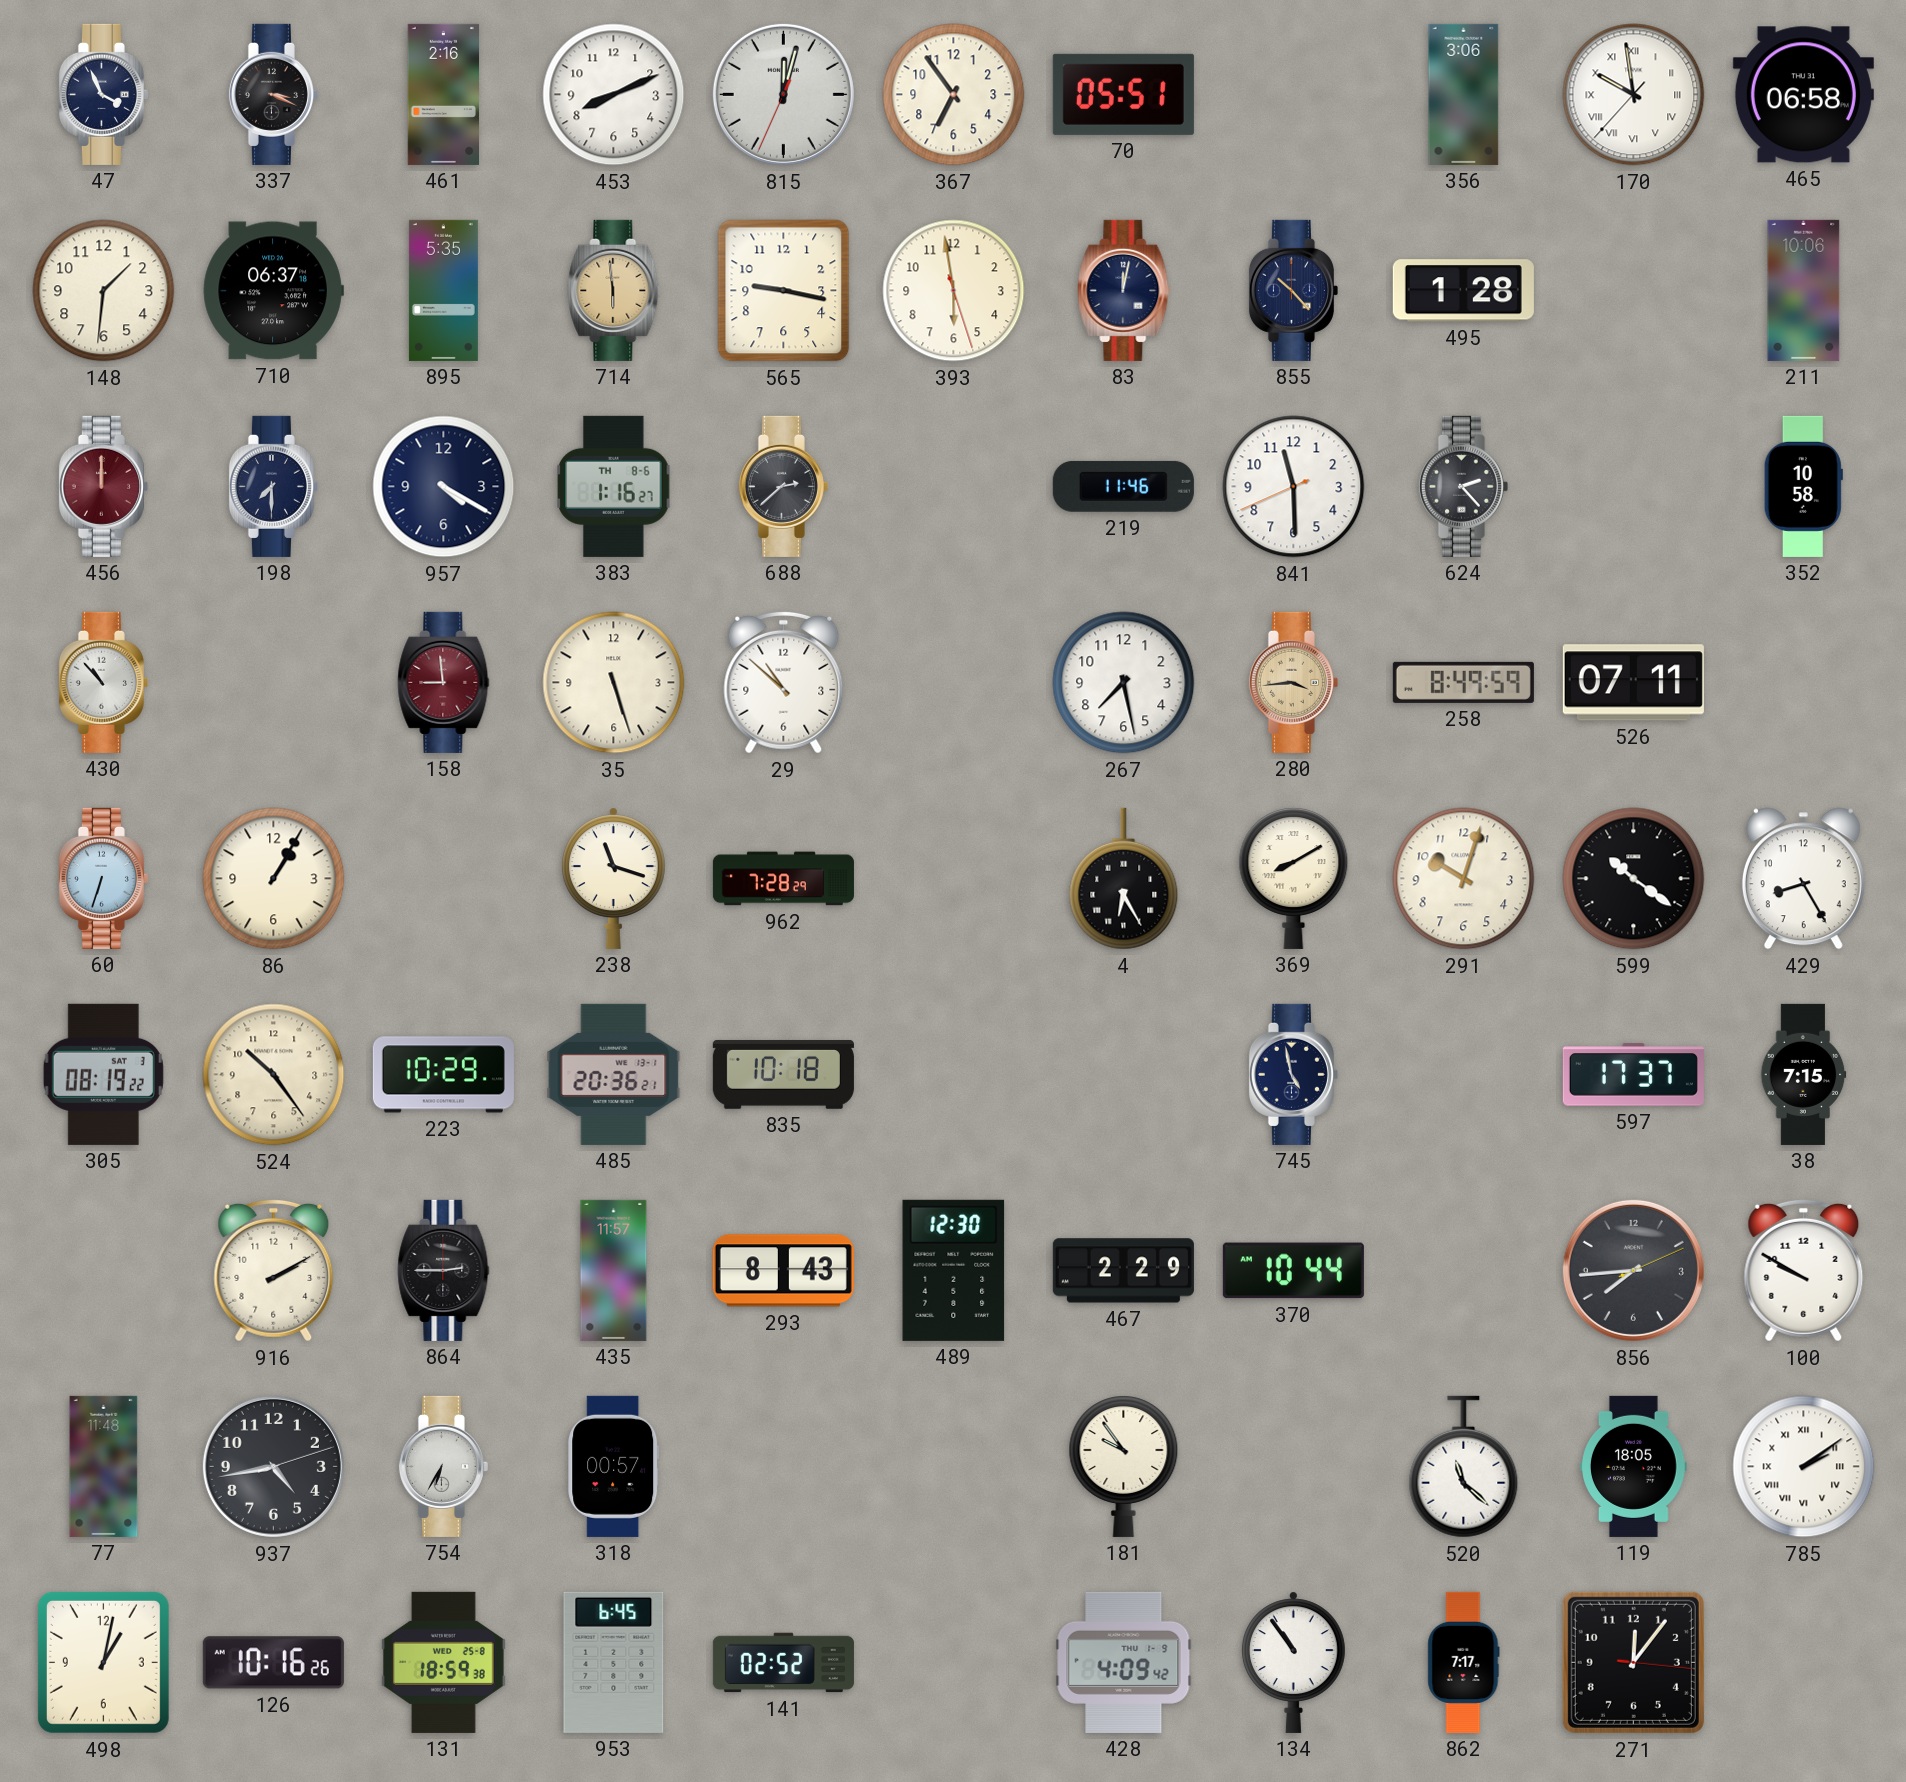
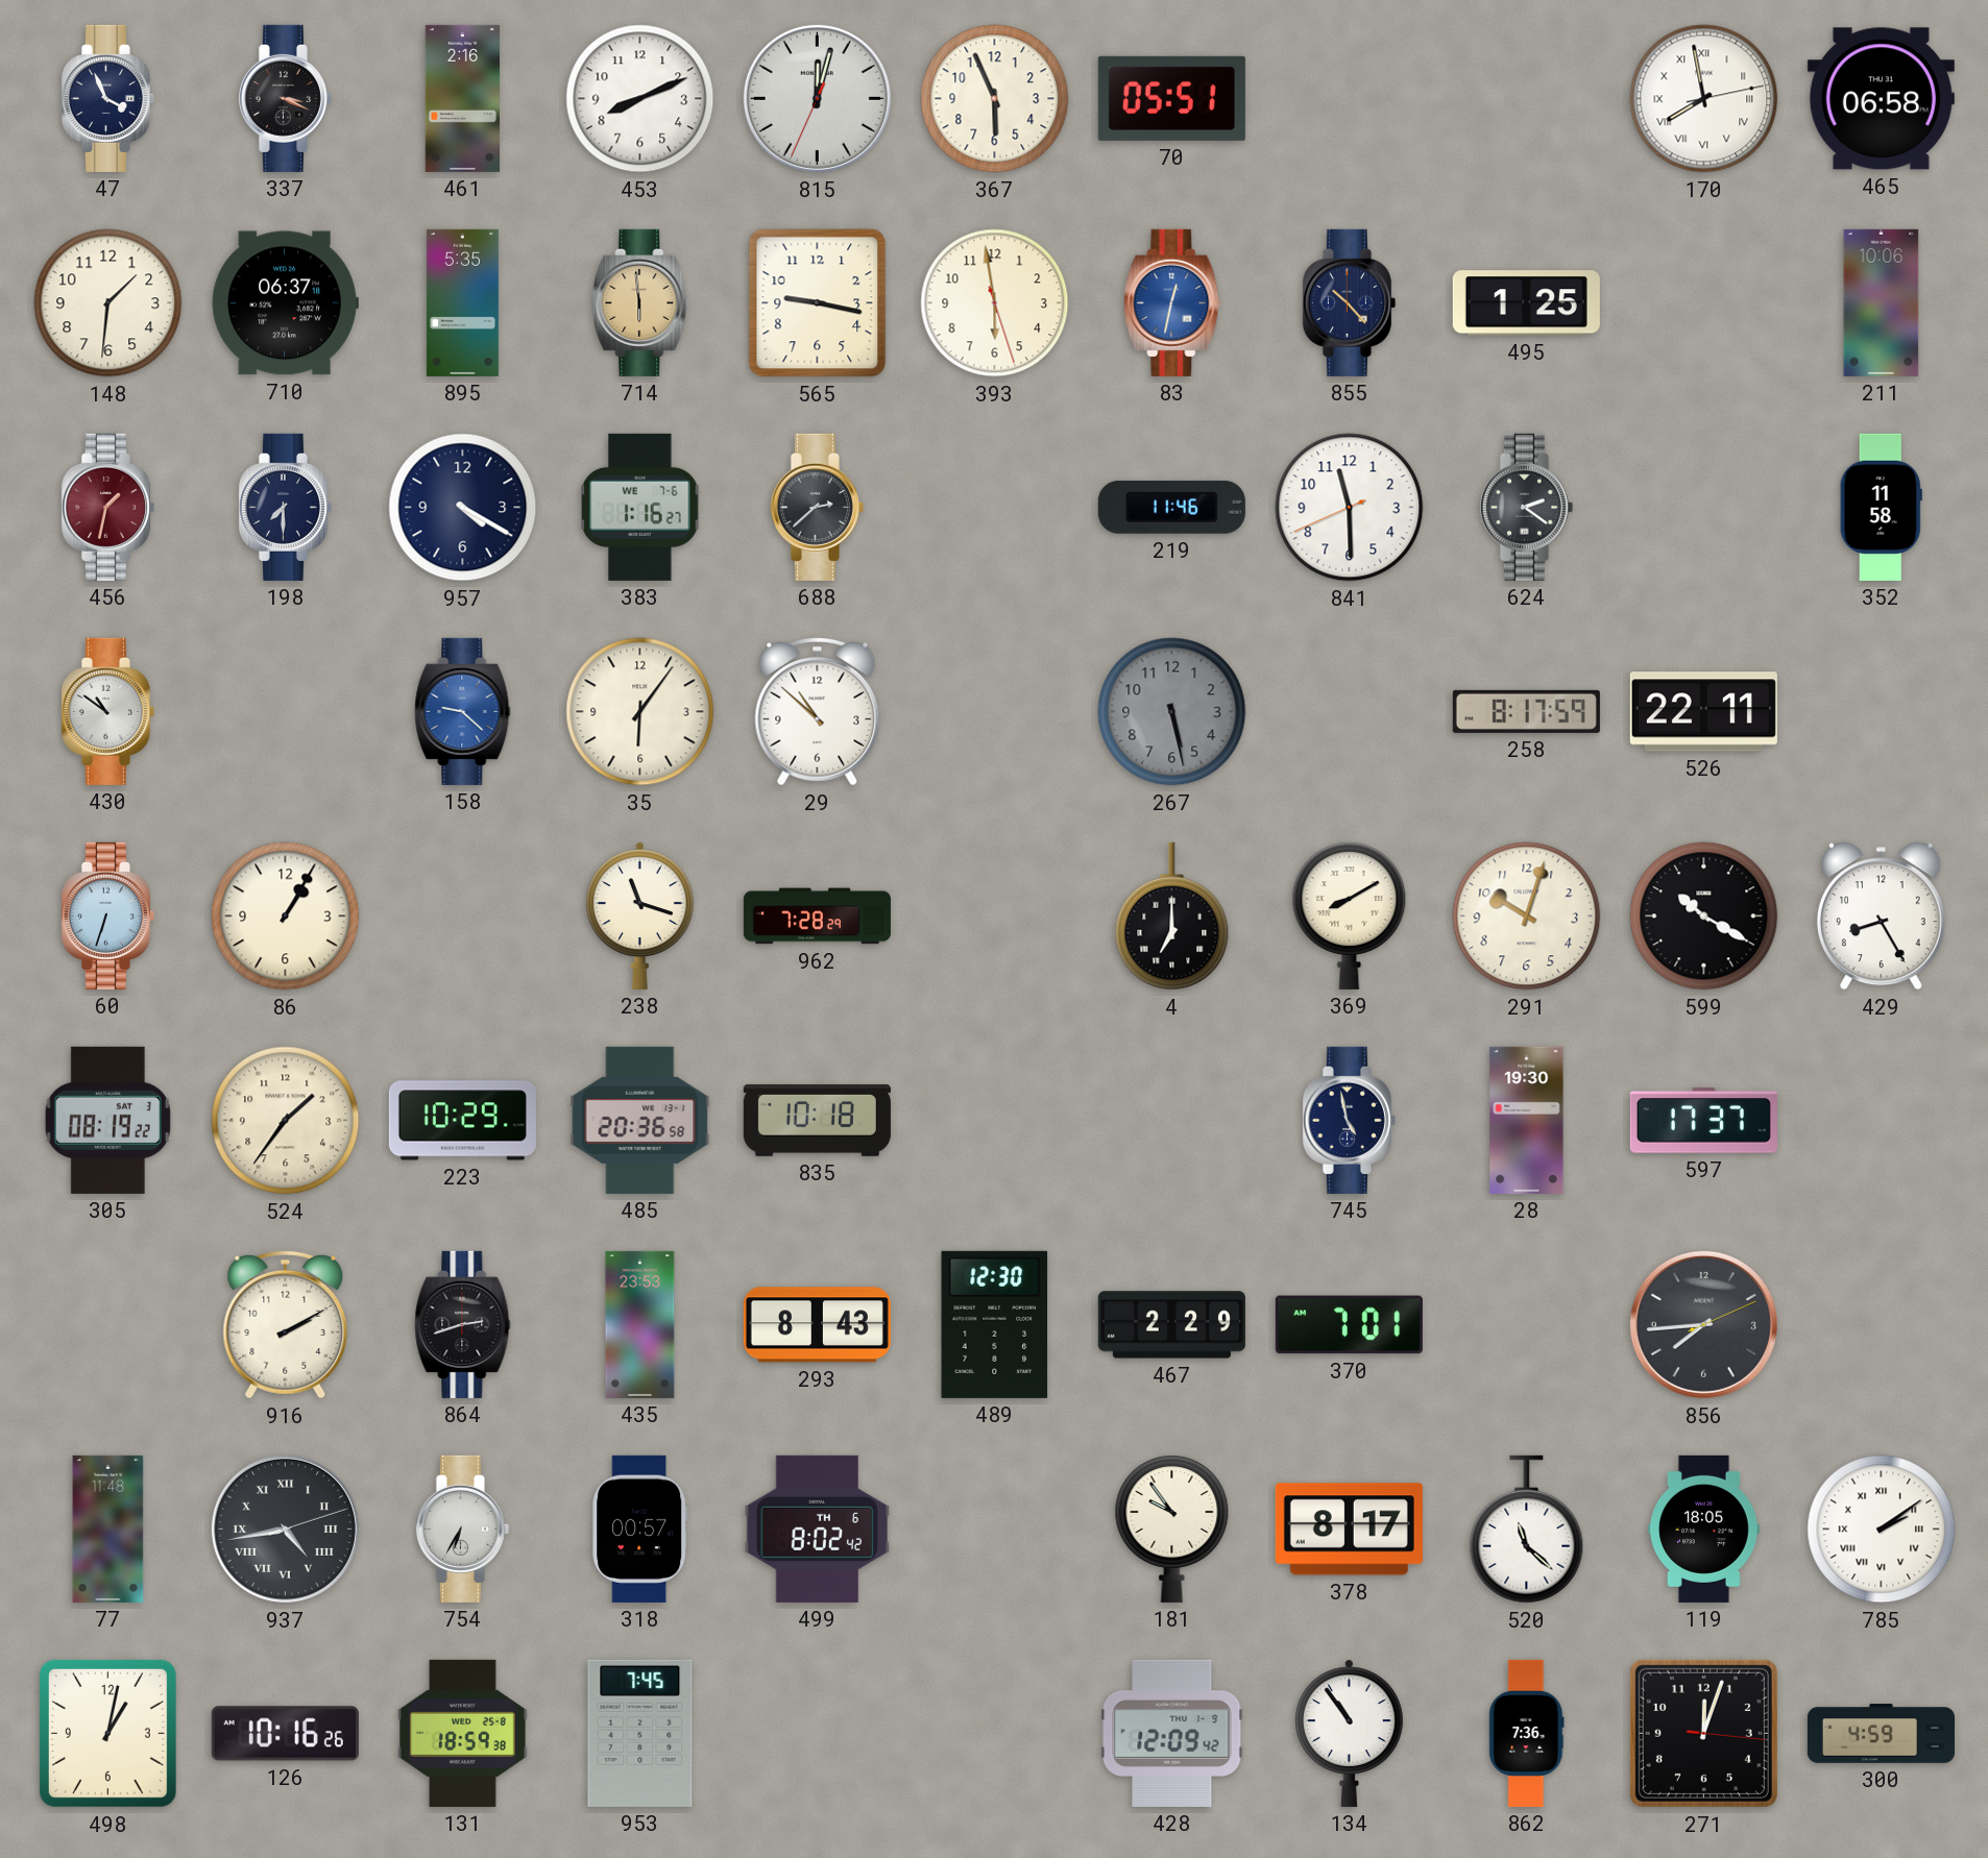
367: 6:54 -> 5:56
356: 3:06 -> none
170: 9:58 -> 7:58
83: 12:02 -> 12:32
83 dial: navy -> blue
495: 1:28 -> 1:25
456: 12:00 -> 1:32
383 date: TH 8-6 -> WE 7-6
624: 2:23 -> 2:21
352: 10:58 -> 11:58
430: 10:53 -> 10:51
158: 8:59 -> 9:22
158 dial: burgundy -> blue
35: 5:27 -> 6:06
267: 7:28 -> 5:28
267 dial: white -> grey
280: 3:44 -> none
258: 8:49 -> 8:17
526: 07:11 -> 22:11
4: 6:25 -> 7:00
599: 10:21 -> 10:20
524: 10:24 -> 1:36
485: 20:36:21 -> 20:36:58
28: none -> 19:30
38: 7:15 -> none
864: 2:45 -> 2:42
435: 11:57 -> 23:53
370: 10:44 -> 7:01
100: 9:50 -> none
937 numerals: Arabic -> Roman
499: none -> 8:02
378: none -> 8:17
953: 6:45 -> 7:45
141: 02:52 -> none
428: 4:09 -> 12:09
862: 7:17 -> 7:36
271: 12:06 -> 12:03
300: none -> 4:59
